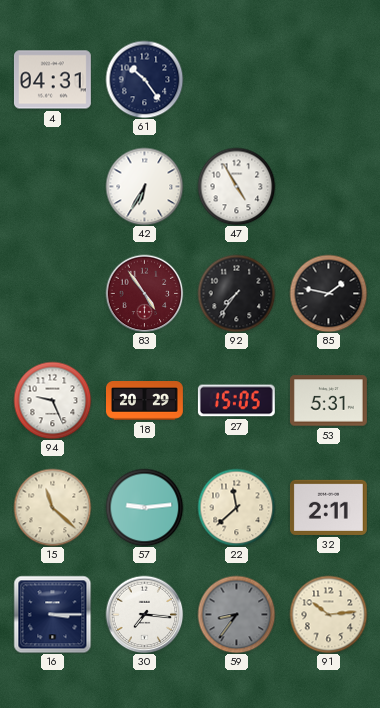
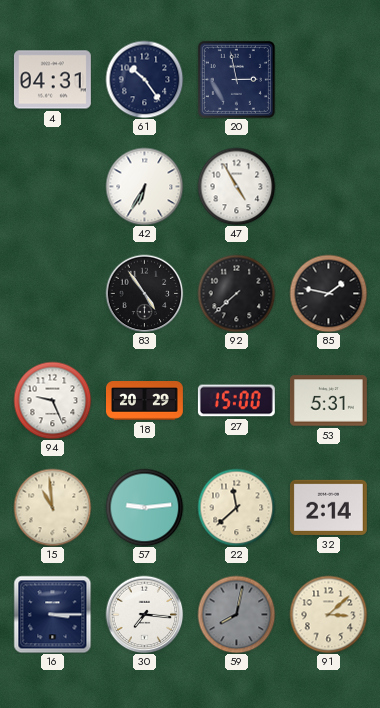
20: none -> 2:58
83 dial: burgundy -> black
92: 7:36 -> 7:38
27: 15:05 -> 15:00
15: 11:22 -> 10:59
32: 2:11 -> 2:14
59: 8:36 -> 8:02
91: 10:14 -> 3:08
